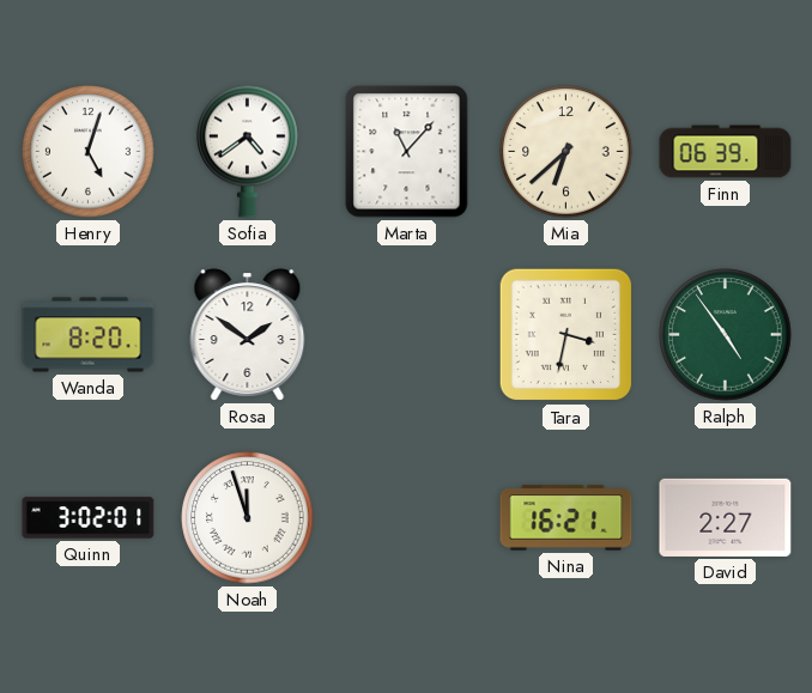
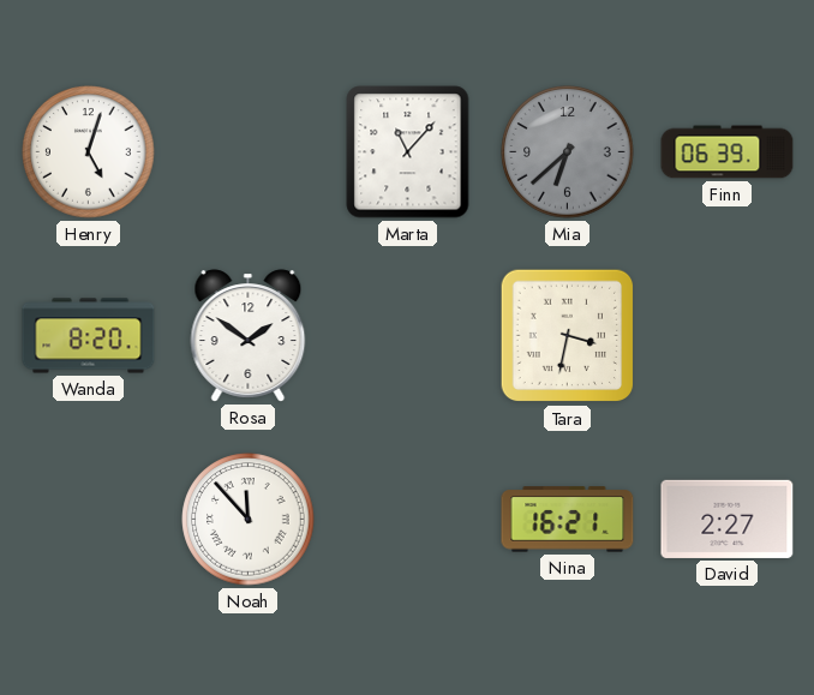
Sofia: 4:39 -> none
Mia dial: cream -> grey
Ralph: 4:54 -> none
Quinn: 3:02 -> none
Noah: 11:57 -> 11:53
